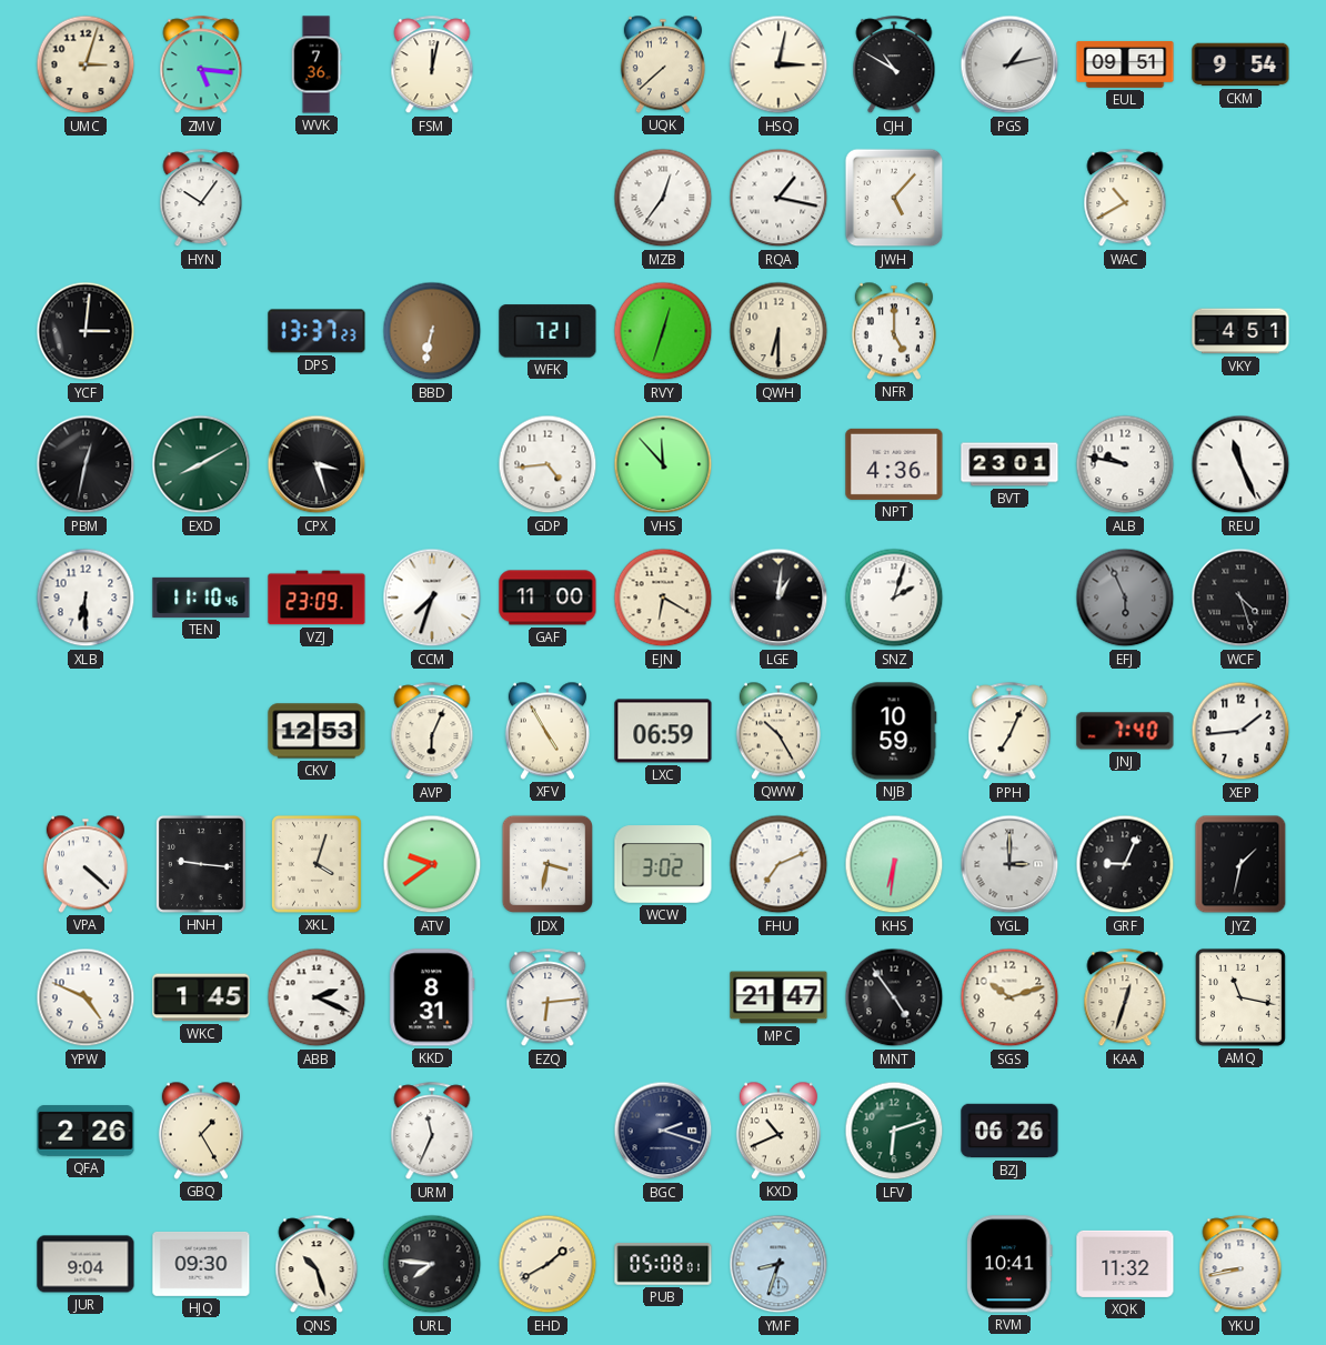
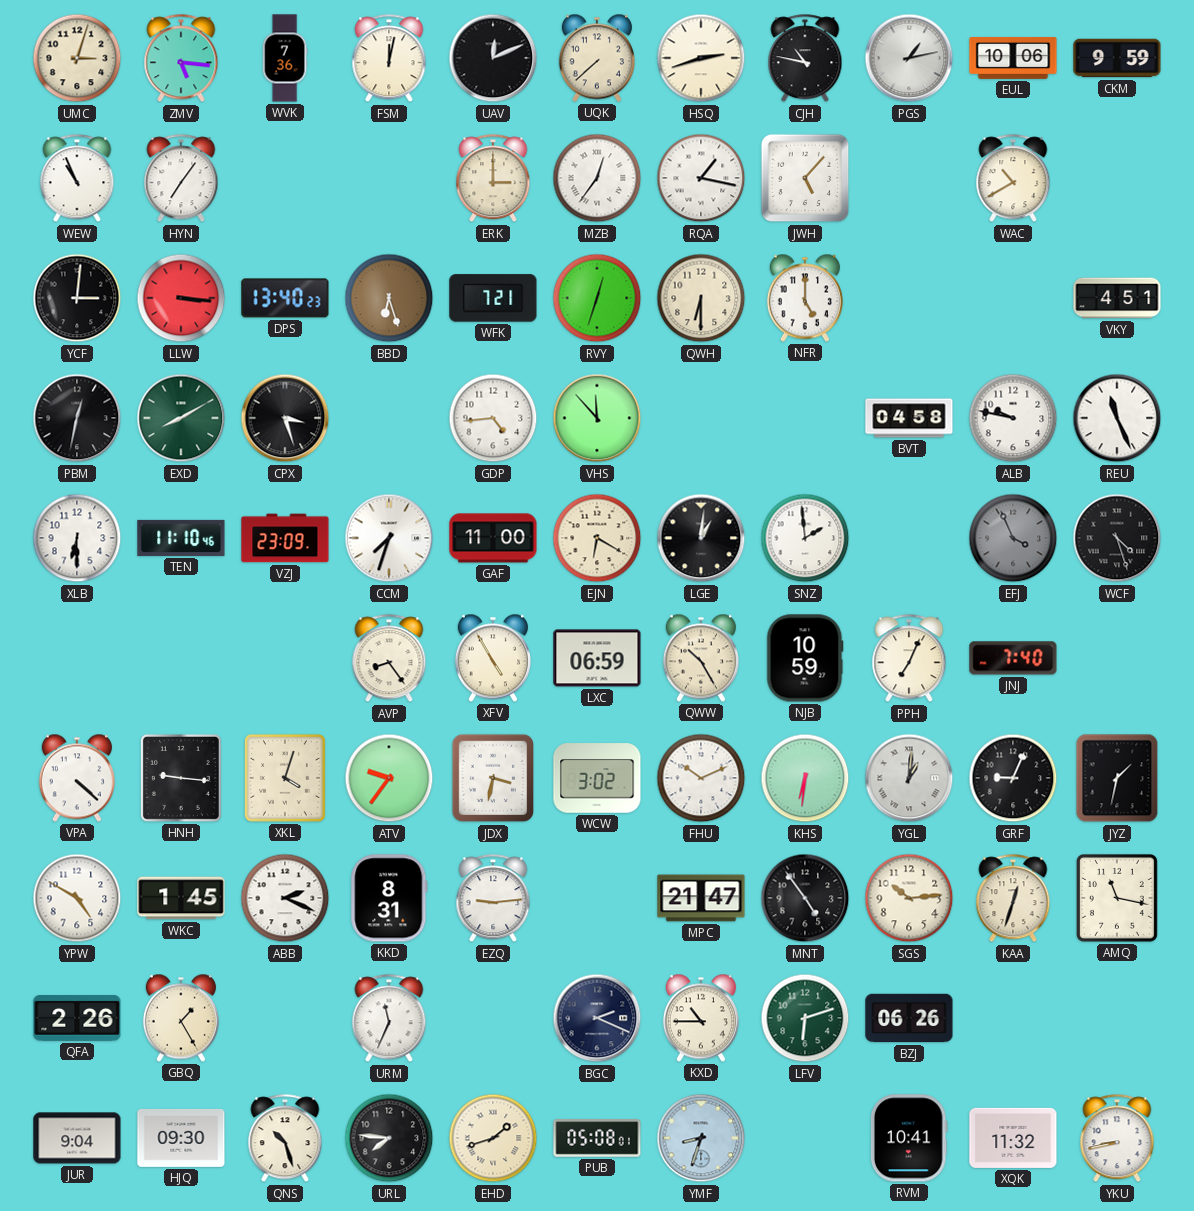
UAV: none -> 12:11
HSQ: 3:02 -> 2:42
CJH: 10:50 -> 10:47
EUL: 09:51 -> 10:06
CKM: 9:54 -> 9:59
WEW: none -> 10:56
HYN: 10:06 -> 7:06
ERK: none -> 3:00
LLW: none -> 3:16
DPS: 13:37 -> 13:40
BBD: 6:32 -> 6:27
NPT: 4:36 -> none
BVT: 23:01 -> 04:58
SNZ: 2:03 -> 1:59
EFJ: 5:56 -> 3:56
CKV: 12:53 -> none
AVP: 6:04 -> 8:24
XEP: 1:44 -> none
ATV: 9:39 -> 9:36
FHU: 7:11 -> 10:11
YGL: 3:00 -> 1:01
YPW: 4:49 -> 4:50
EZQ: 6:14 -> 9:14
SGS: 10:12 -> 10:14
BGC: 2:18 -> 2:19
KXD: 10:41 -> 10:45
EHD: 1:40 -> 1:42
